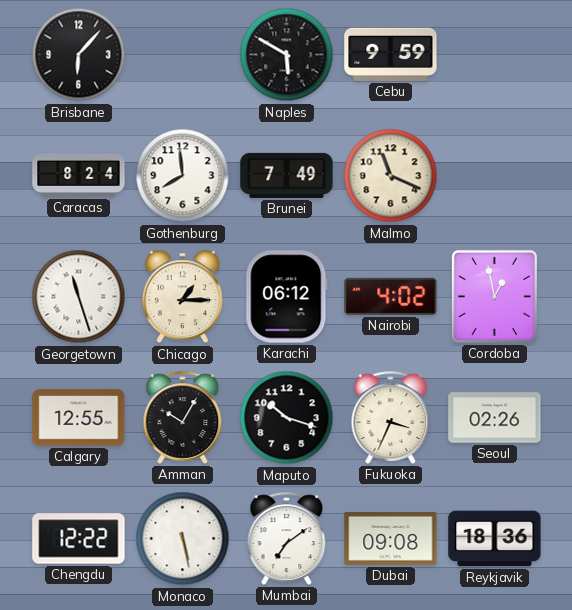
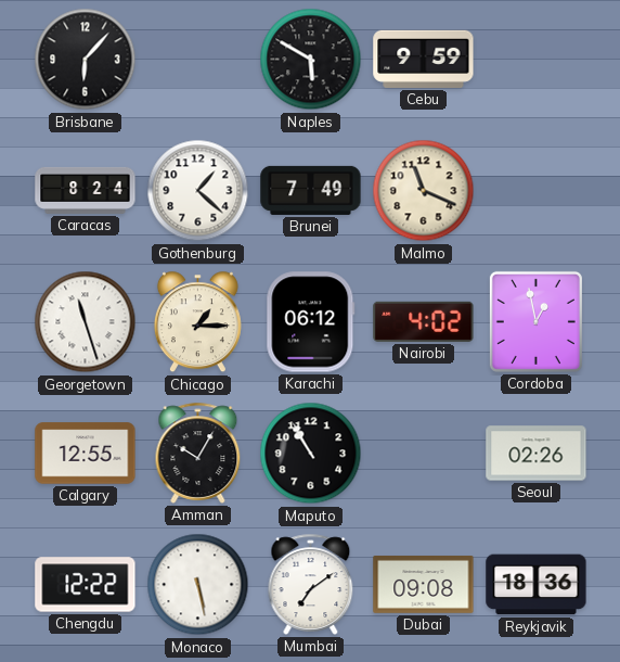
Gothenburg: 7:59 -> 1:22
Maputo: 10:18 -> 10:55
Fukuoka: 3:34 -> none
